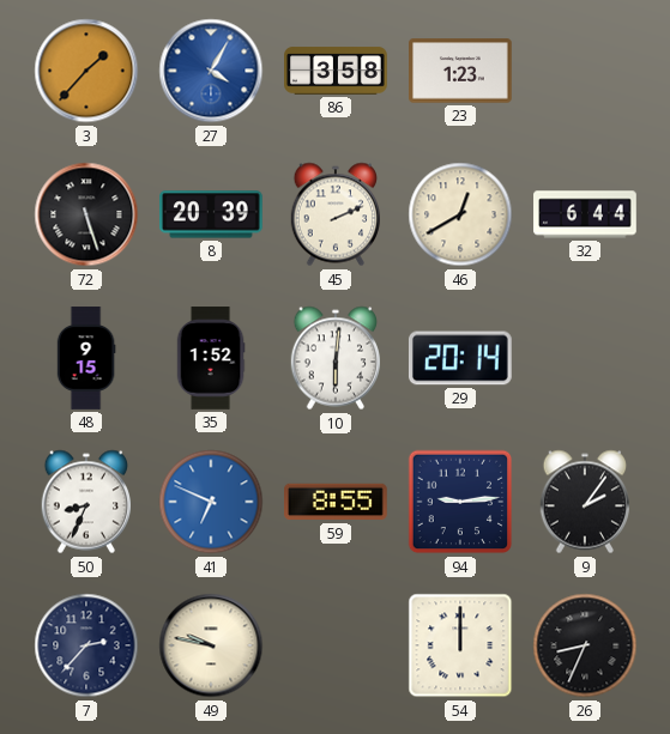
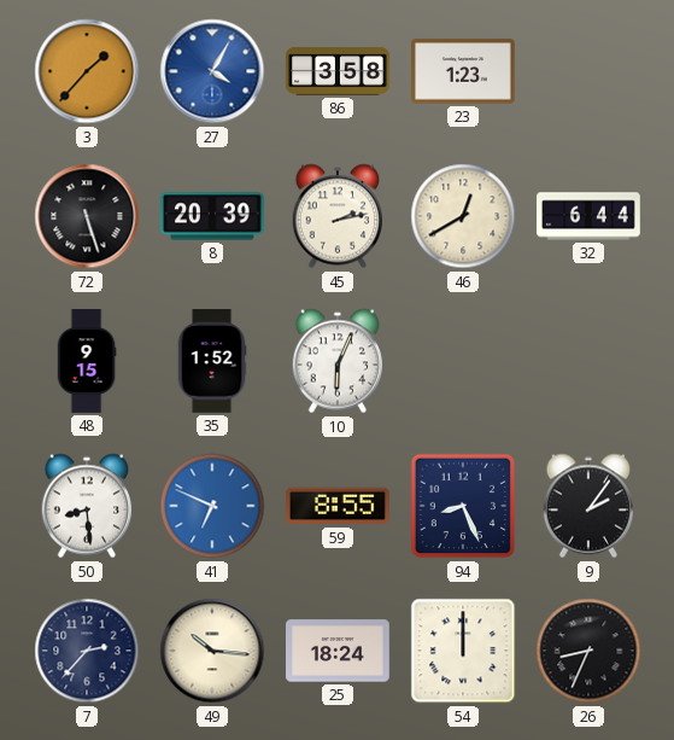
45: 2:11 -> 2:13
10: 6:01 -> 6:04
29: 20:14 -> none
50: 8:34 -> 8:29
94: 9:14 -> 8:26
49: 9:47 -> 10:16
25: none -> 18:24
